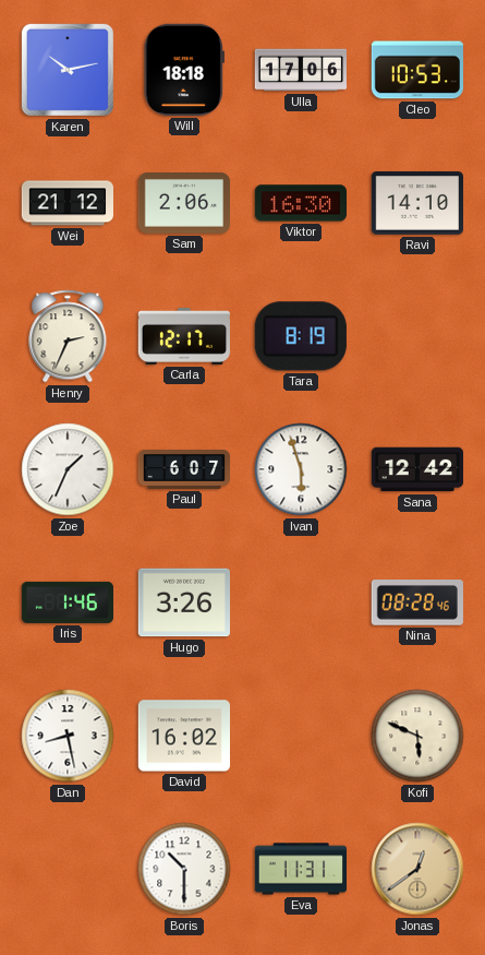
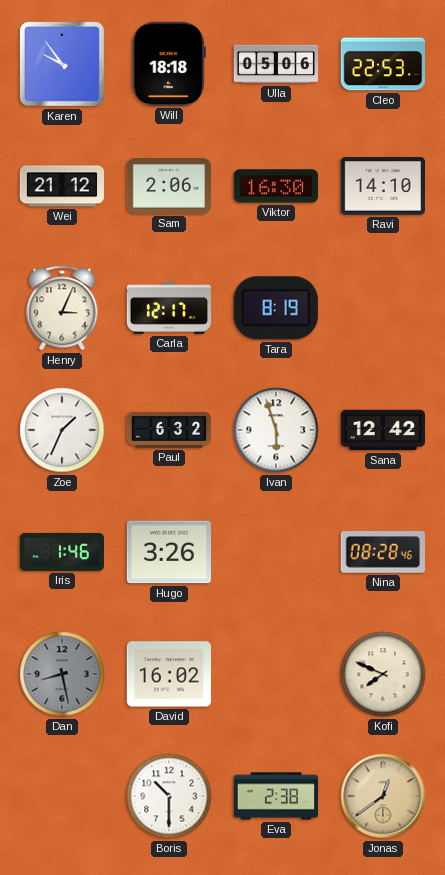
Karen: 10:13 -> 9:54
Ulla: 17:06 -> 05:06
Cleo: 10:53 -> 22:53
Henry: 2:34 -> 3:04
Paul: 6:07 -> 6:32
Dan dial: white -> grey
Kofi: 5:49 -> 7:49
Eva: 11:31 -> 2:38
